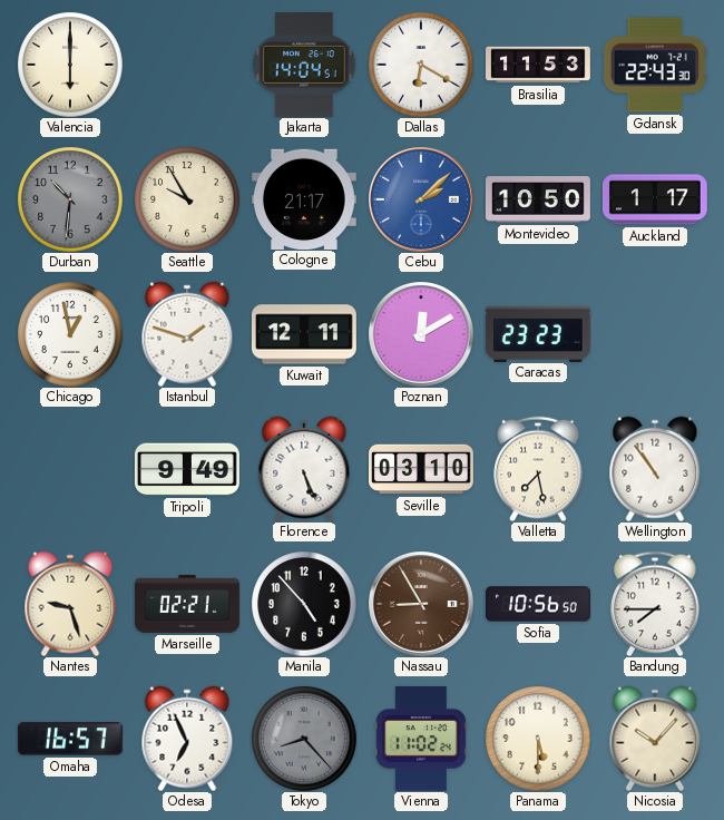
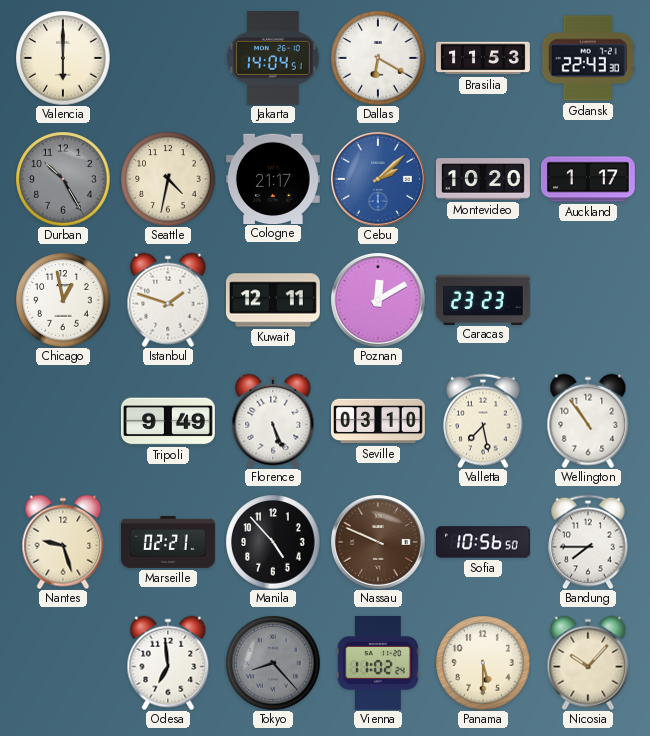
Durban: 10:31 -> 10:25
Seattle: 9:55 -> 4:32
Montevideo: 10:50 -> 10:20
Nassau: 8:55 -> 9:49
Omaha: 16:57 -> none
Odesa: 6:56 -> 6:59
